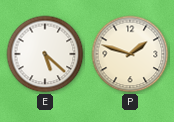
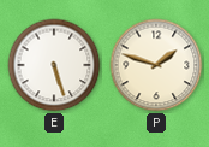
E: 5:22 -> 5:27
